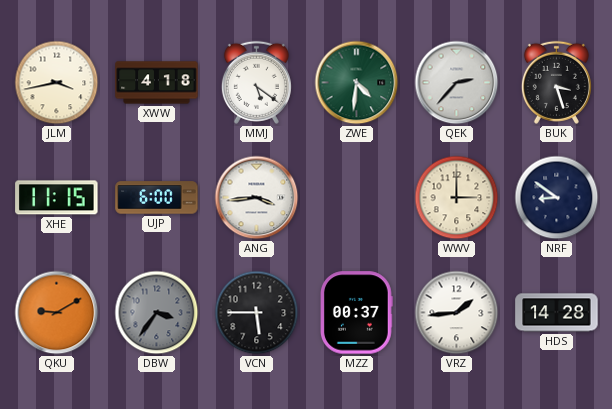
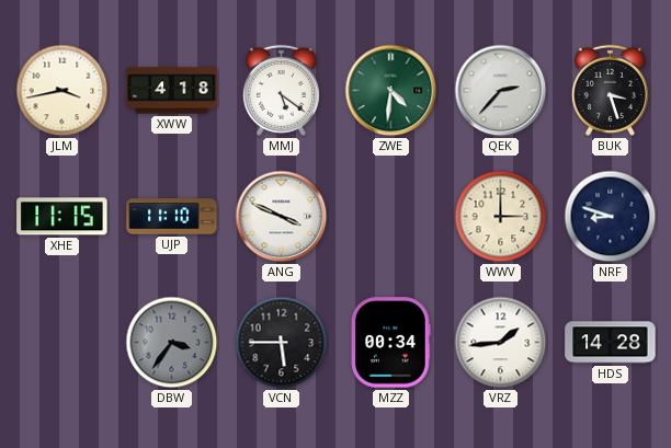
UJP: 6:00 -> 11:10
ANG: 3:44 -> 3:49
NRF: 8:51 -> 8:48
QKU: 9:10 -> none
MZZ: 00:37 -> 00:34
